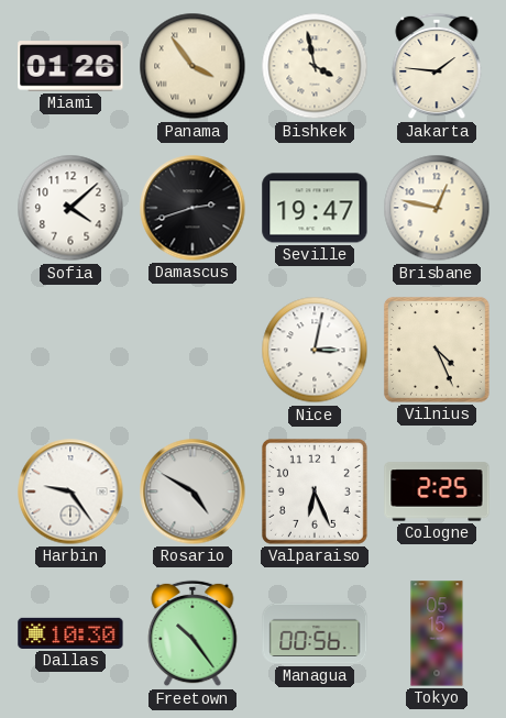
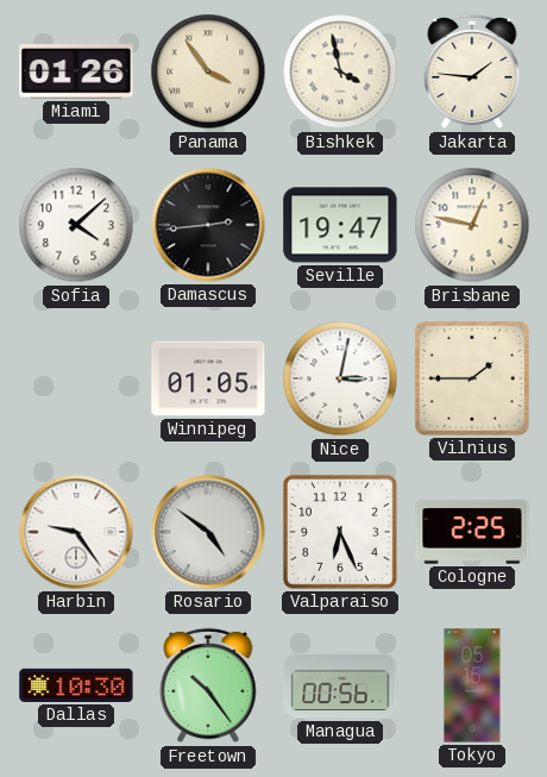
Damascus: 2:42 -> 2:44
Winnipeg: none -> 01:05
Vilnius: 4:26 -> 1:45
Rosario: 4:50 -> 4:51
